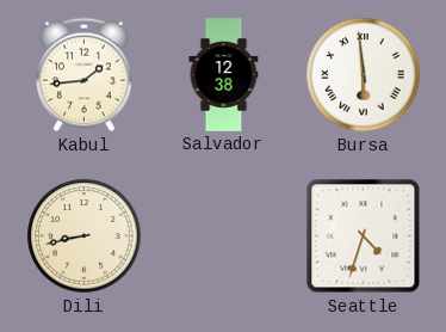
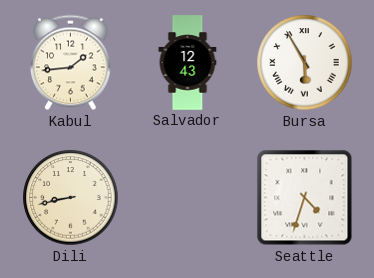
Salvador: 12:38 -> 12:43
Bursa: 5:59 -> 5:55
